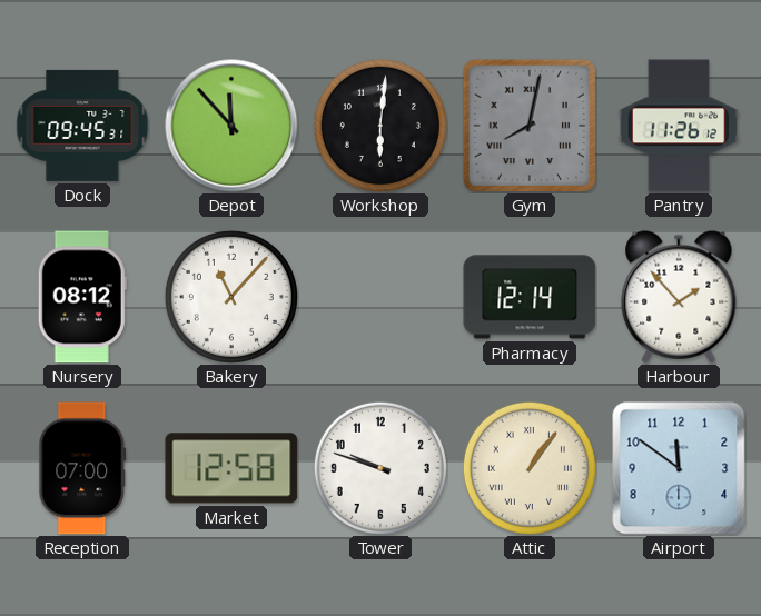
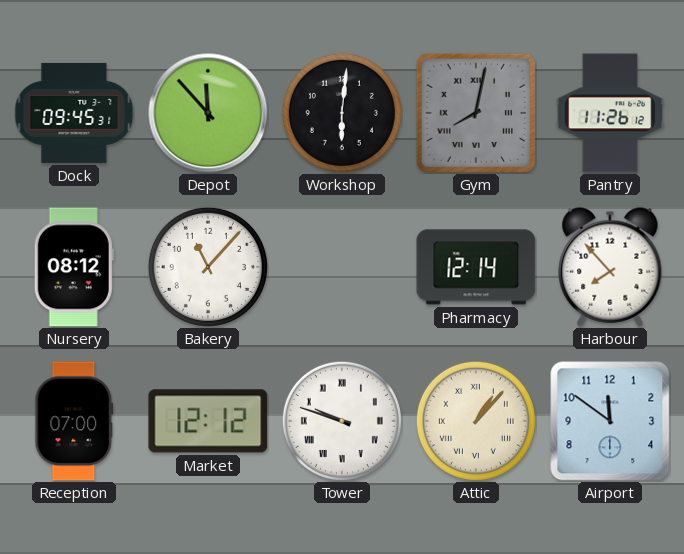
Harbour: 1:53 -> 7:53
Market: 12:58 -> 12:12
Tower numerals: Arabic -> Roman
Attic: 1:06 -> 1:07
